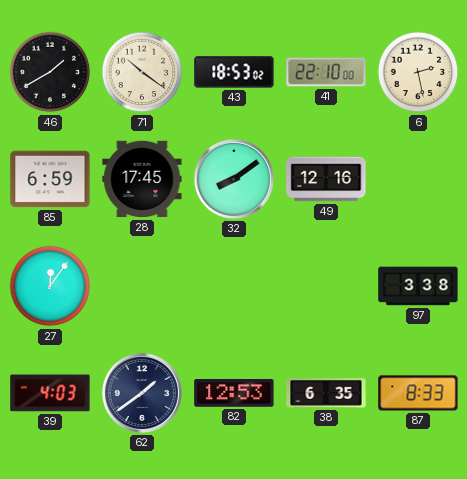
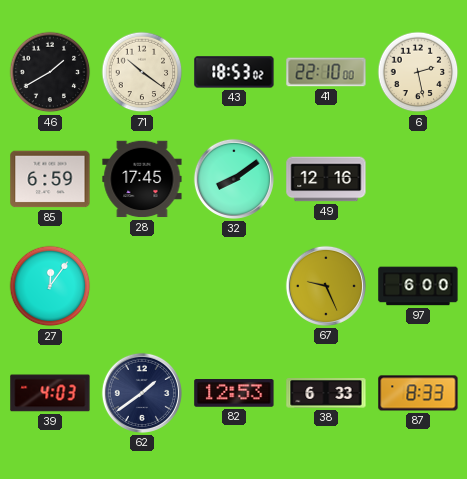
67: none -> 9:26
97: 3:38 -> 6:00
38: 6:35 -> 6:33
